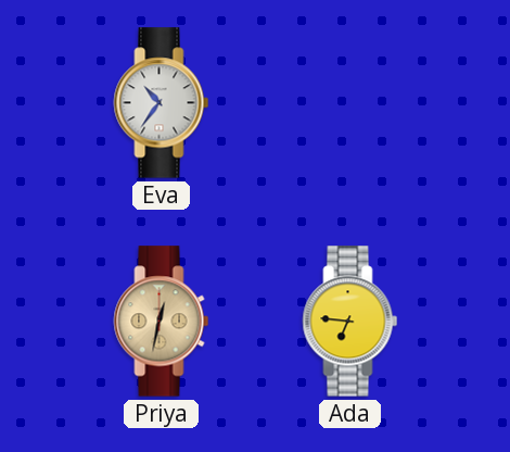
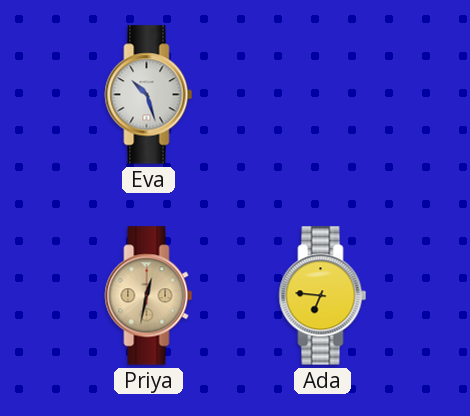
Eva: 10:36 -> 10:27
